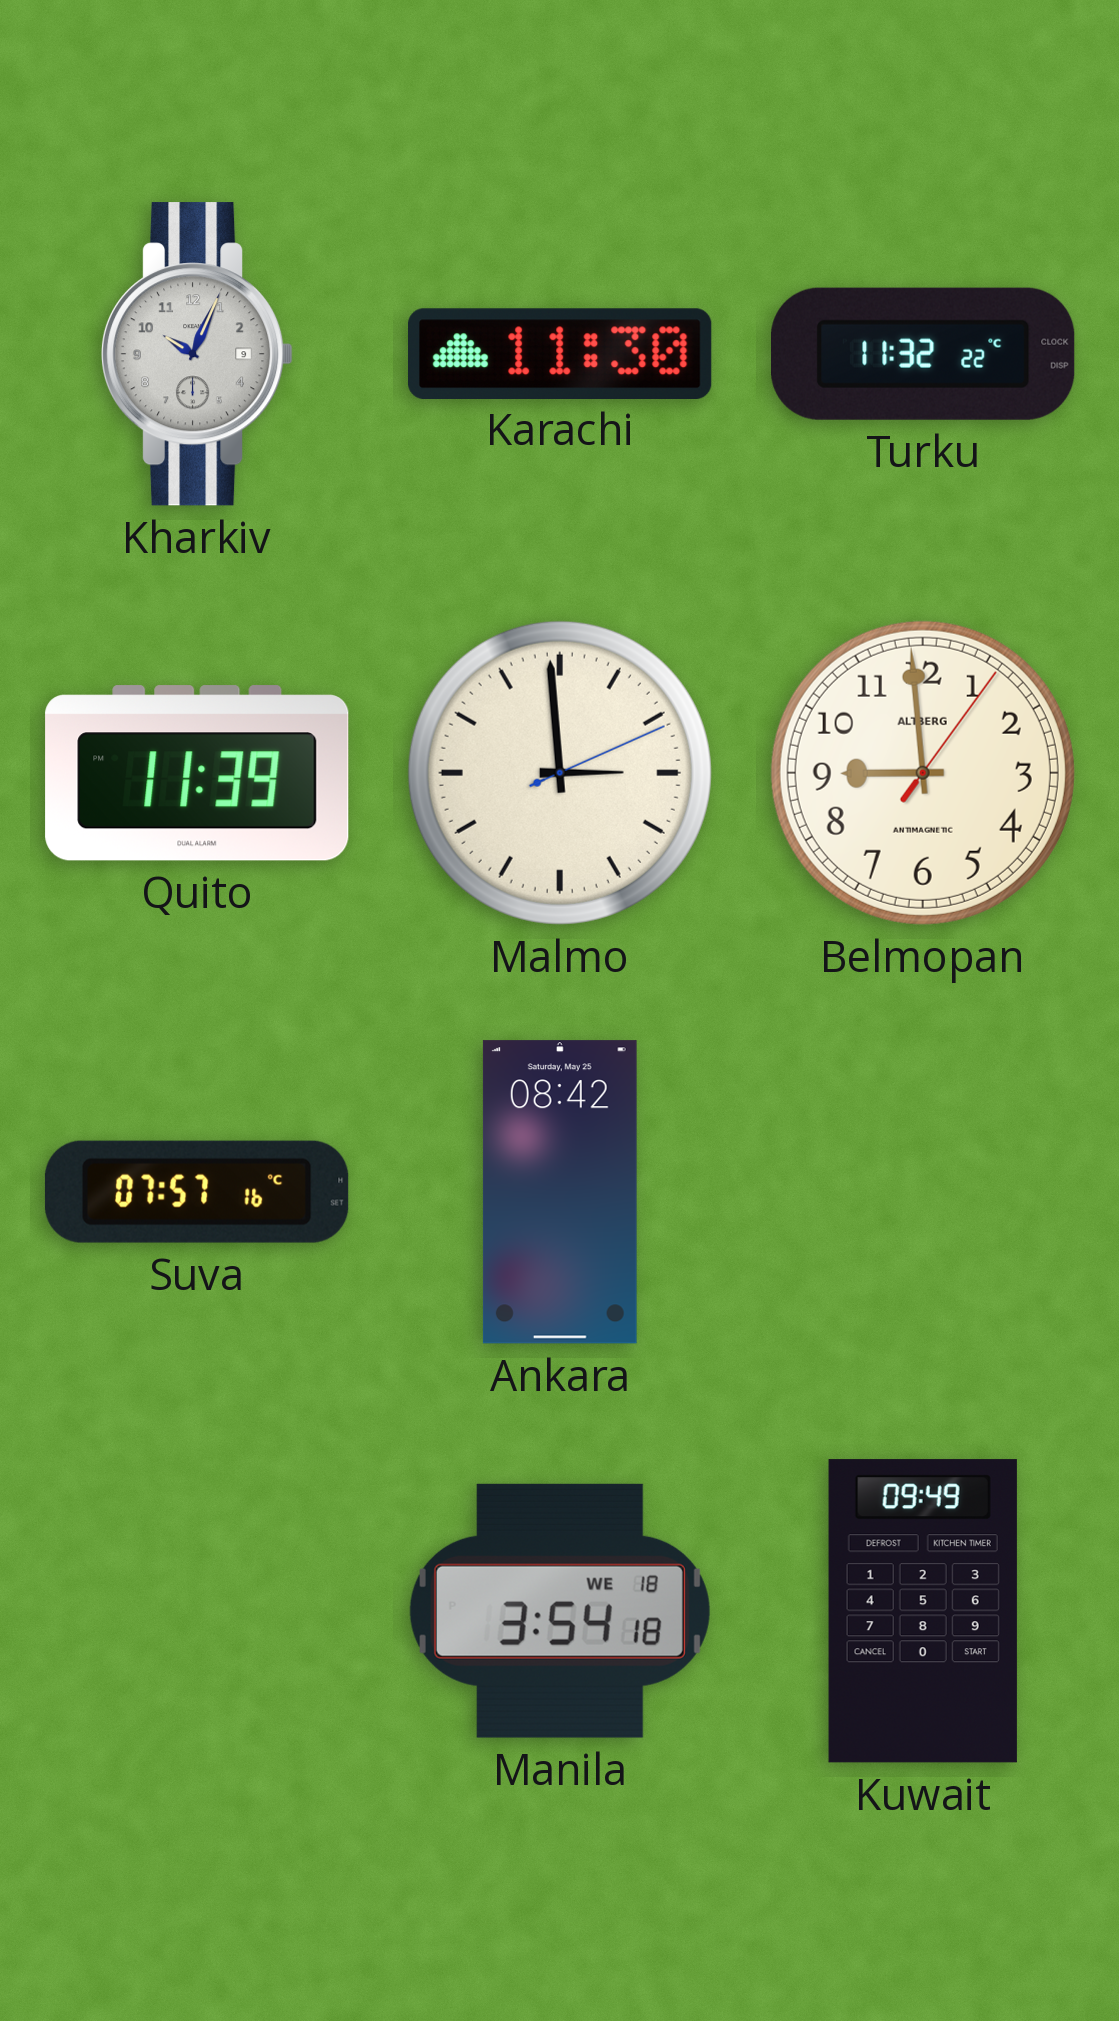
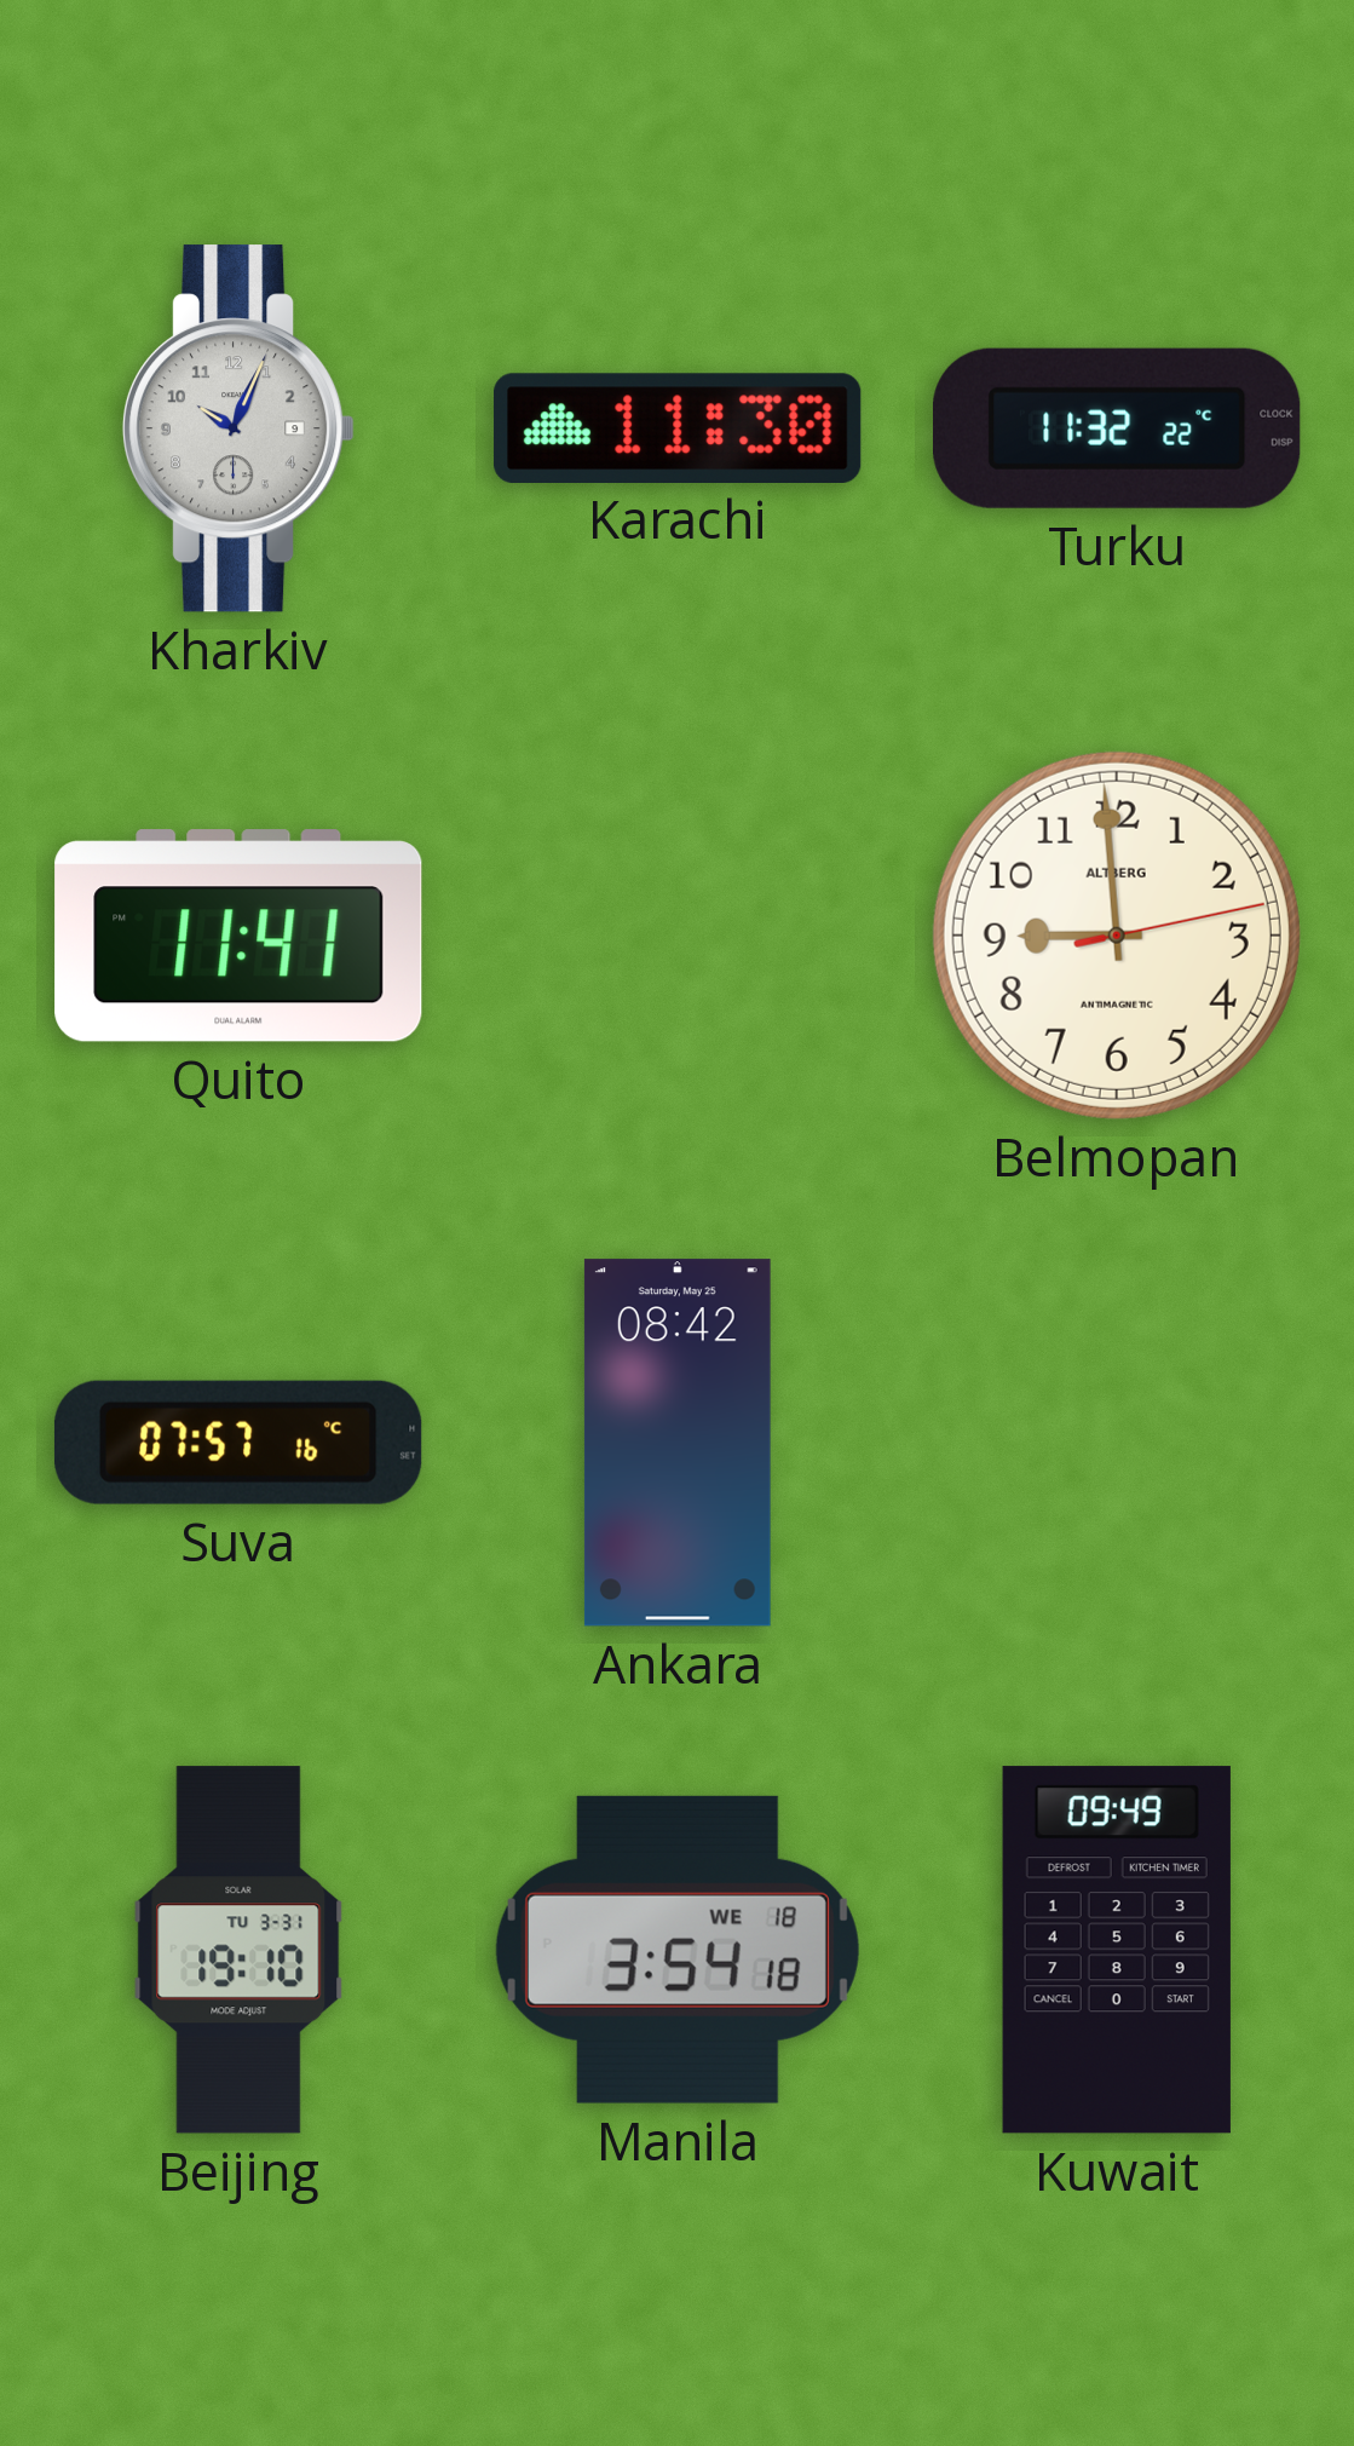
Quito: 11:39 -> 11:41
Malmo: 2:59 -> none
Belmopan: 8:59:06 -> 8:59:13
Beijing: none -> 19:10
